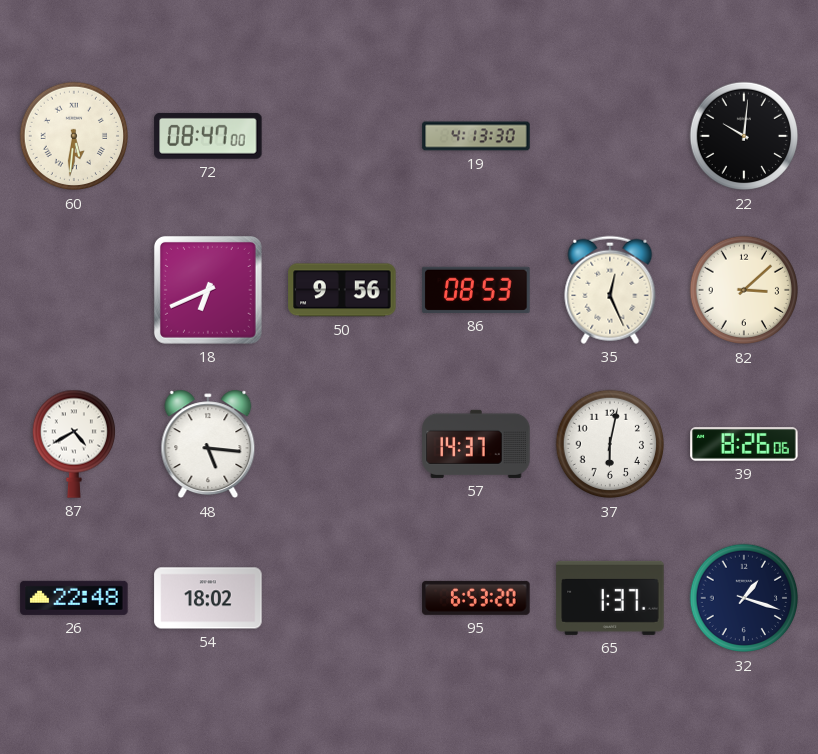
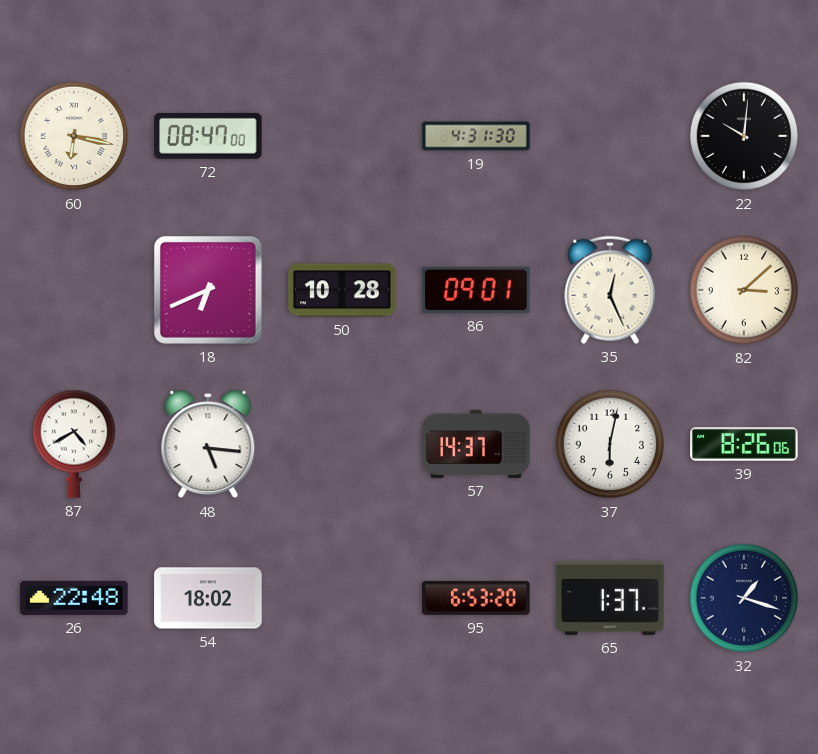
60: 5:31 -> 6:17
19: 4:13 -> 4:31
50: 9:56 -> 10:28
86: 08:53 -> 09:01
